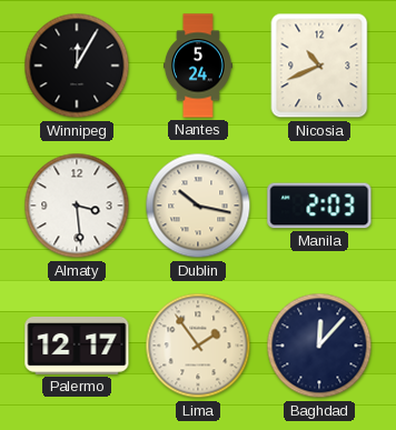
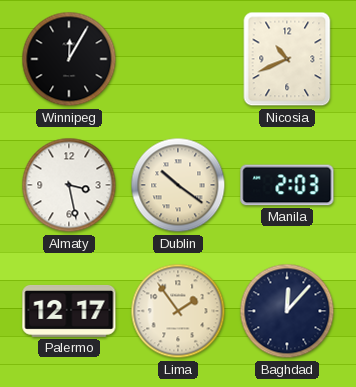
Nantes: 5:24 -> none
Almaty: 3:29 -> 3:28
Dublin: 10:17 -> 10:21
